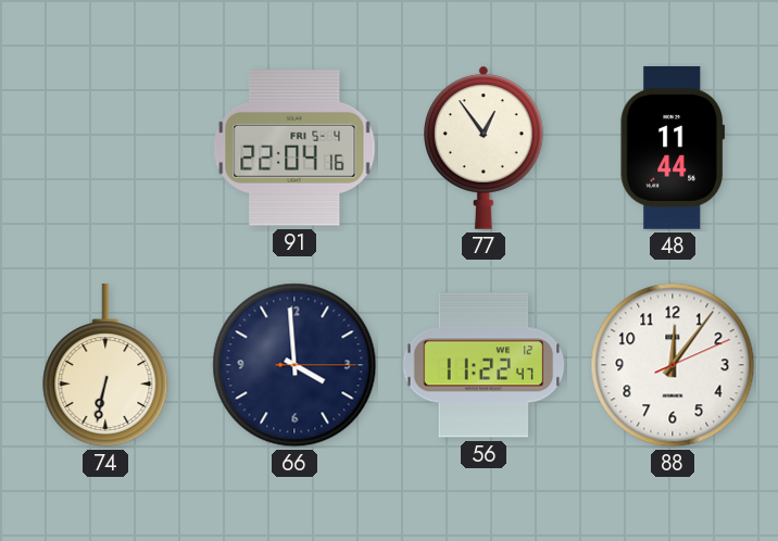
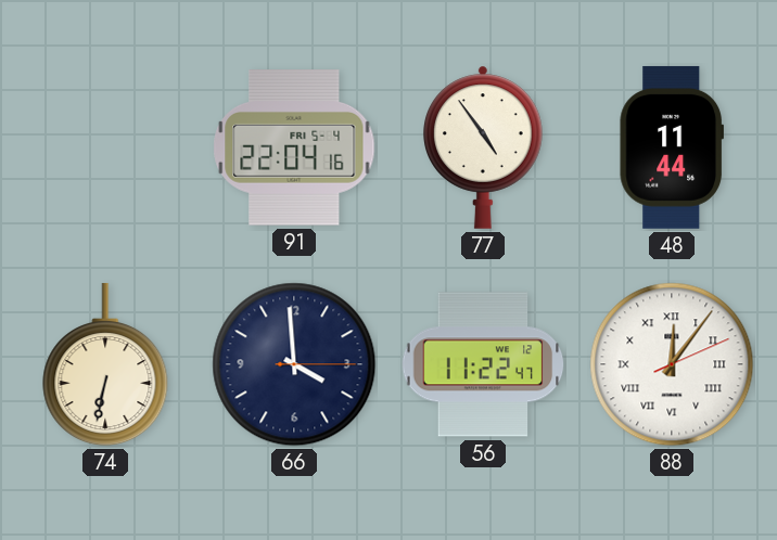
77: 12:54 -> 4:54
88 numerals: Arabic -> Roman
